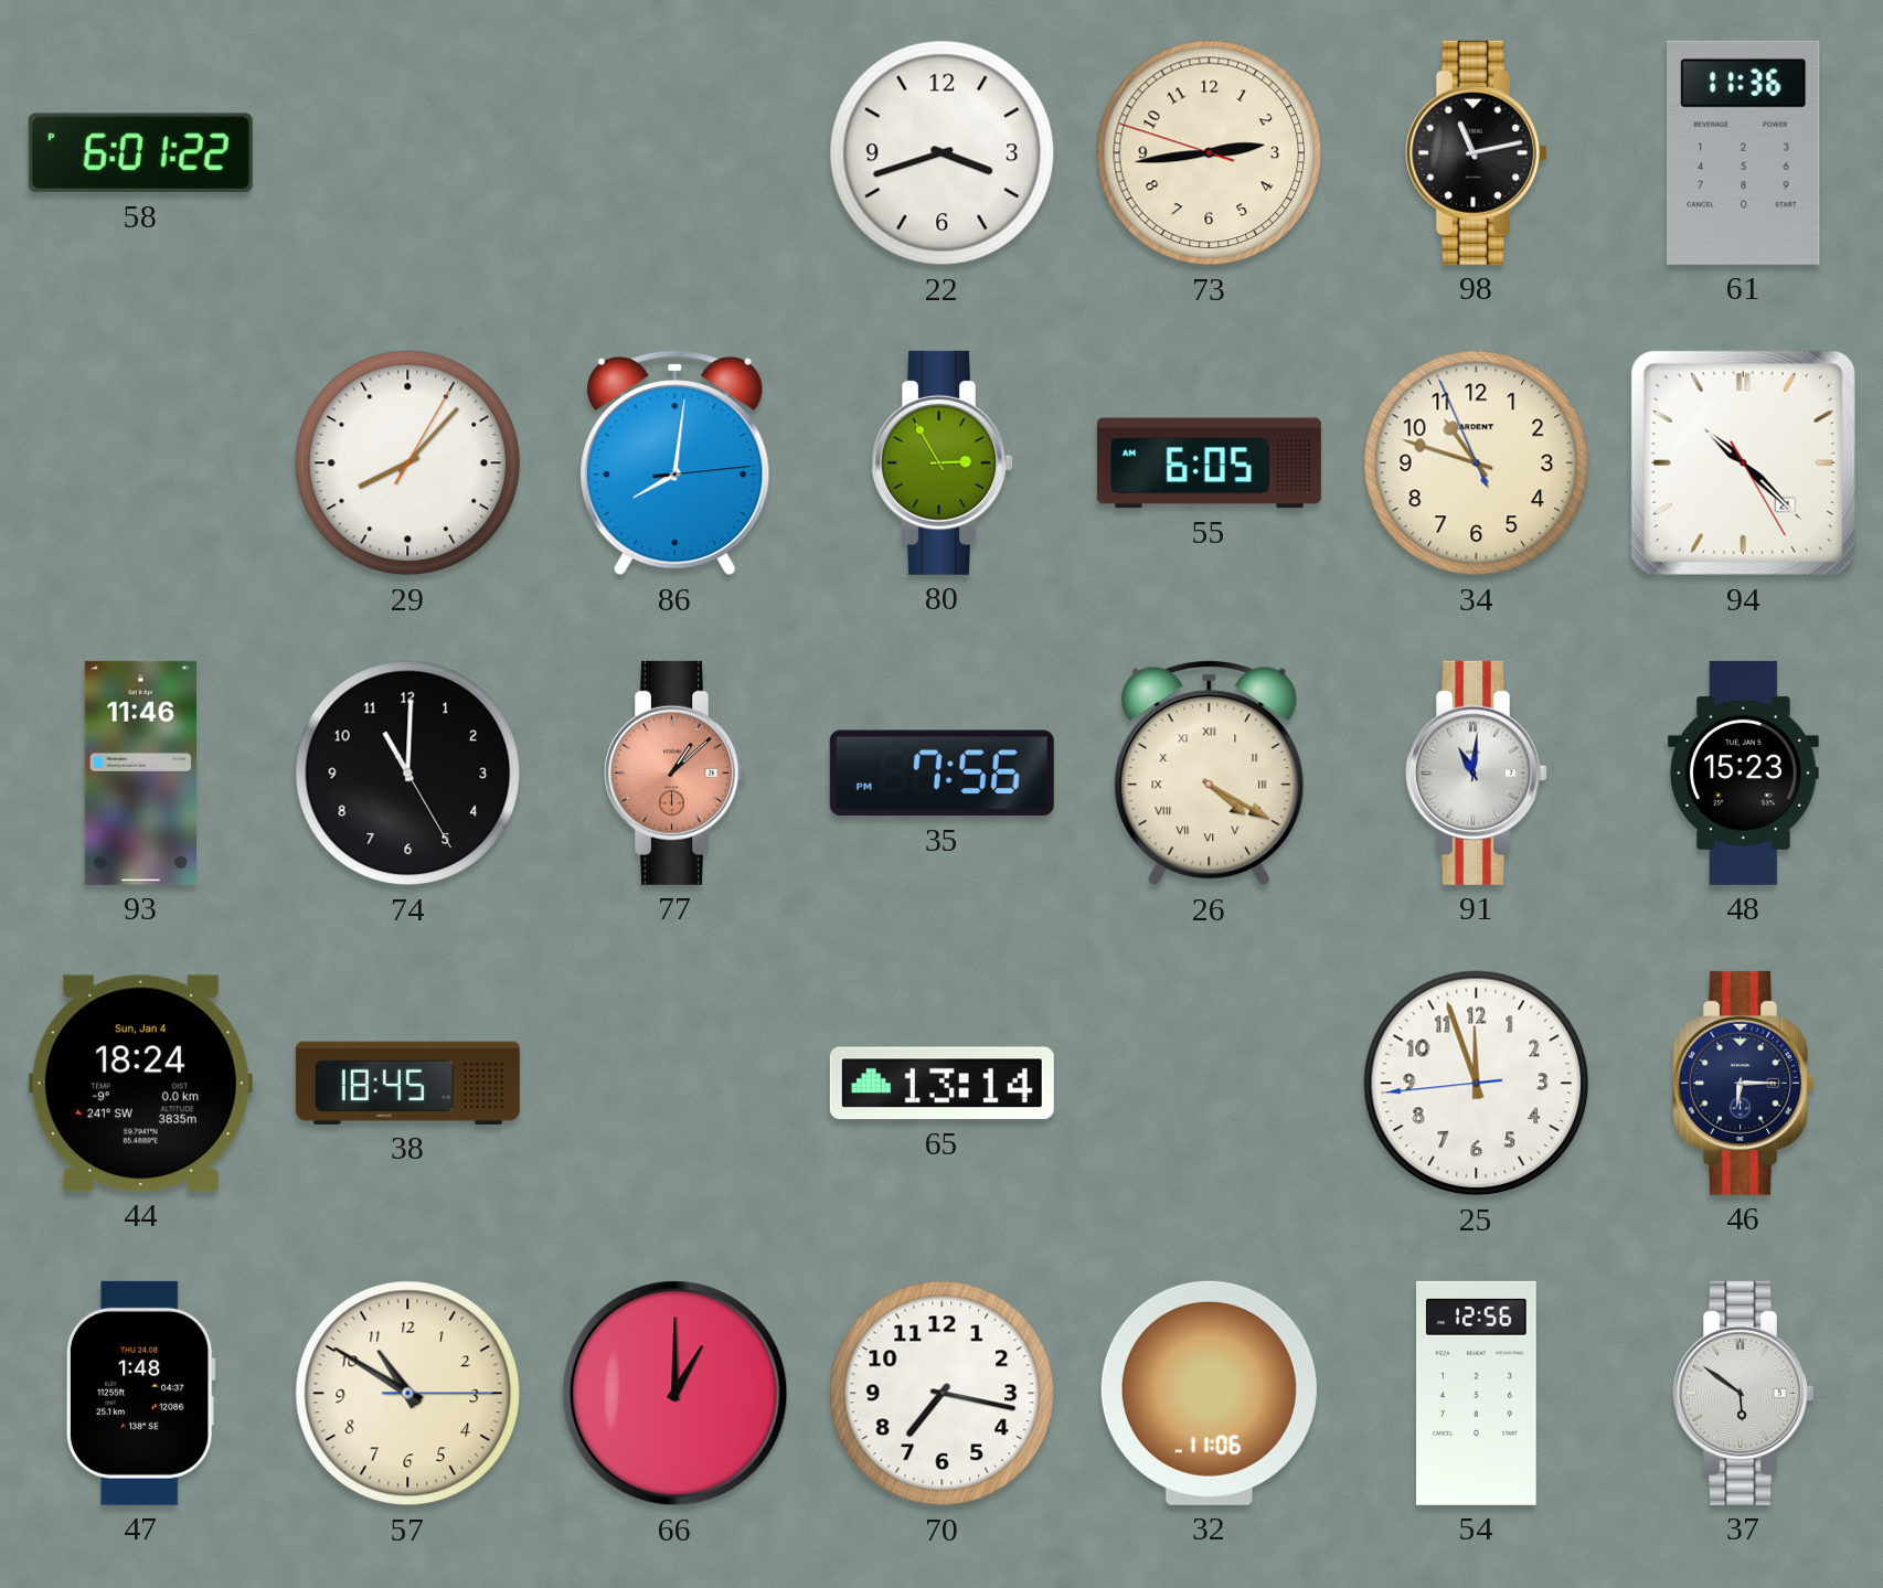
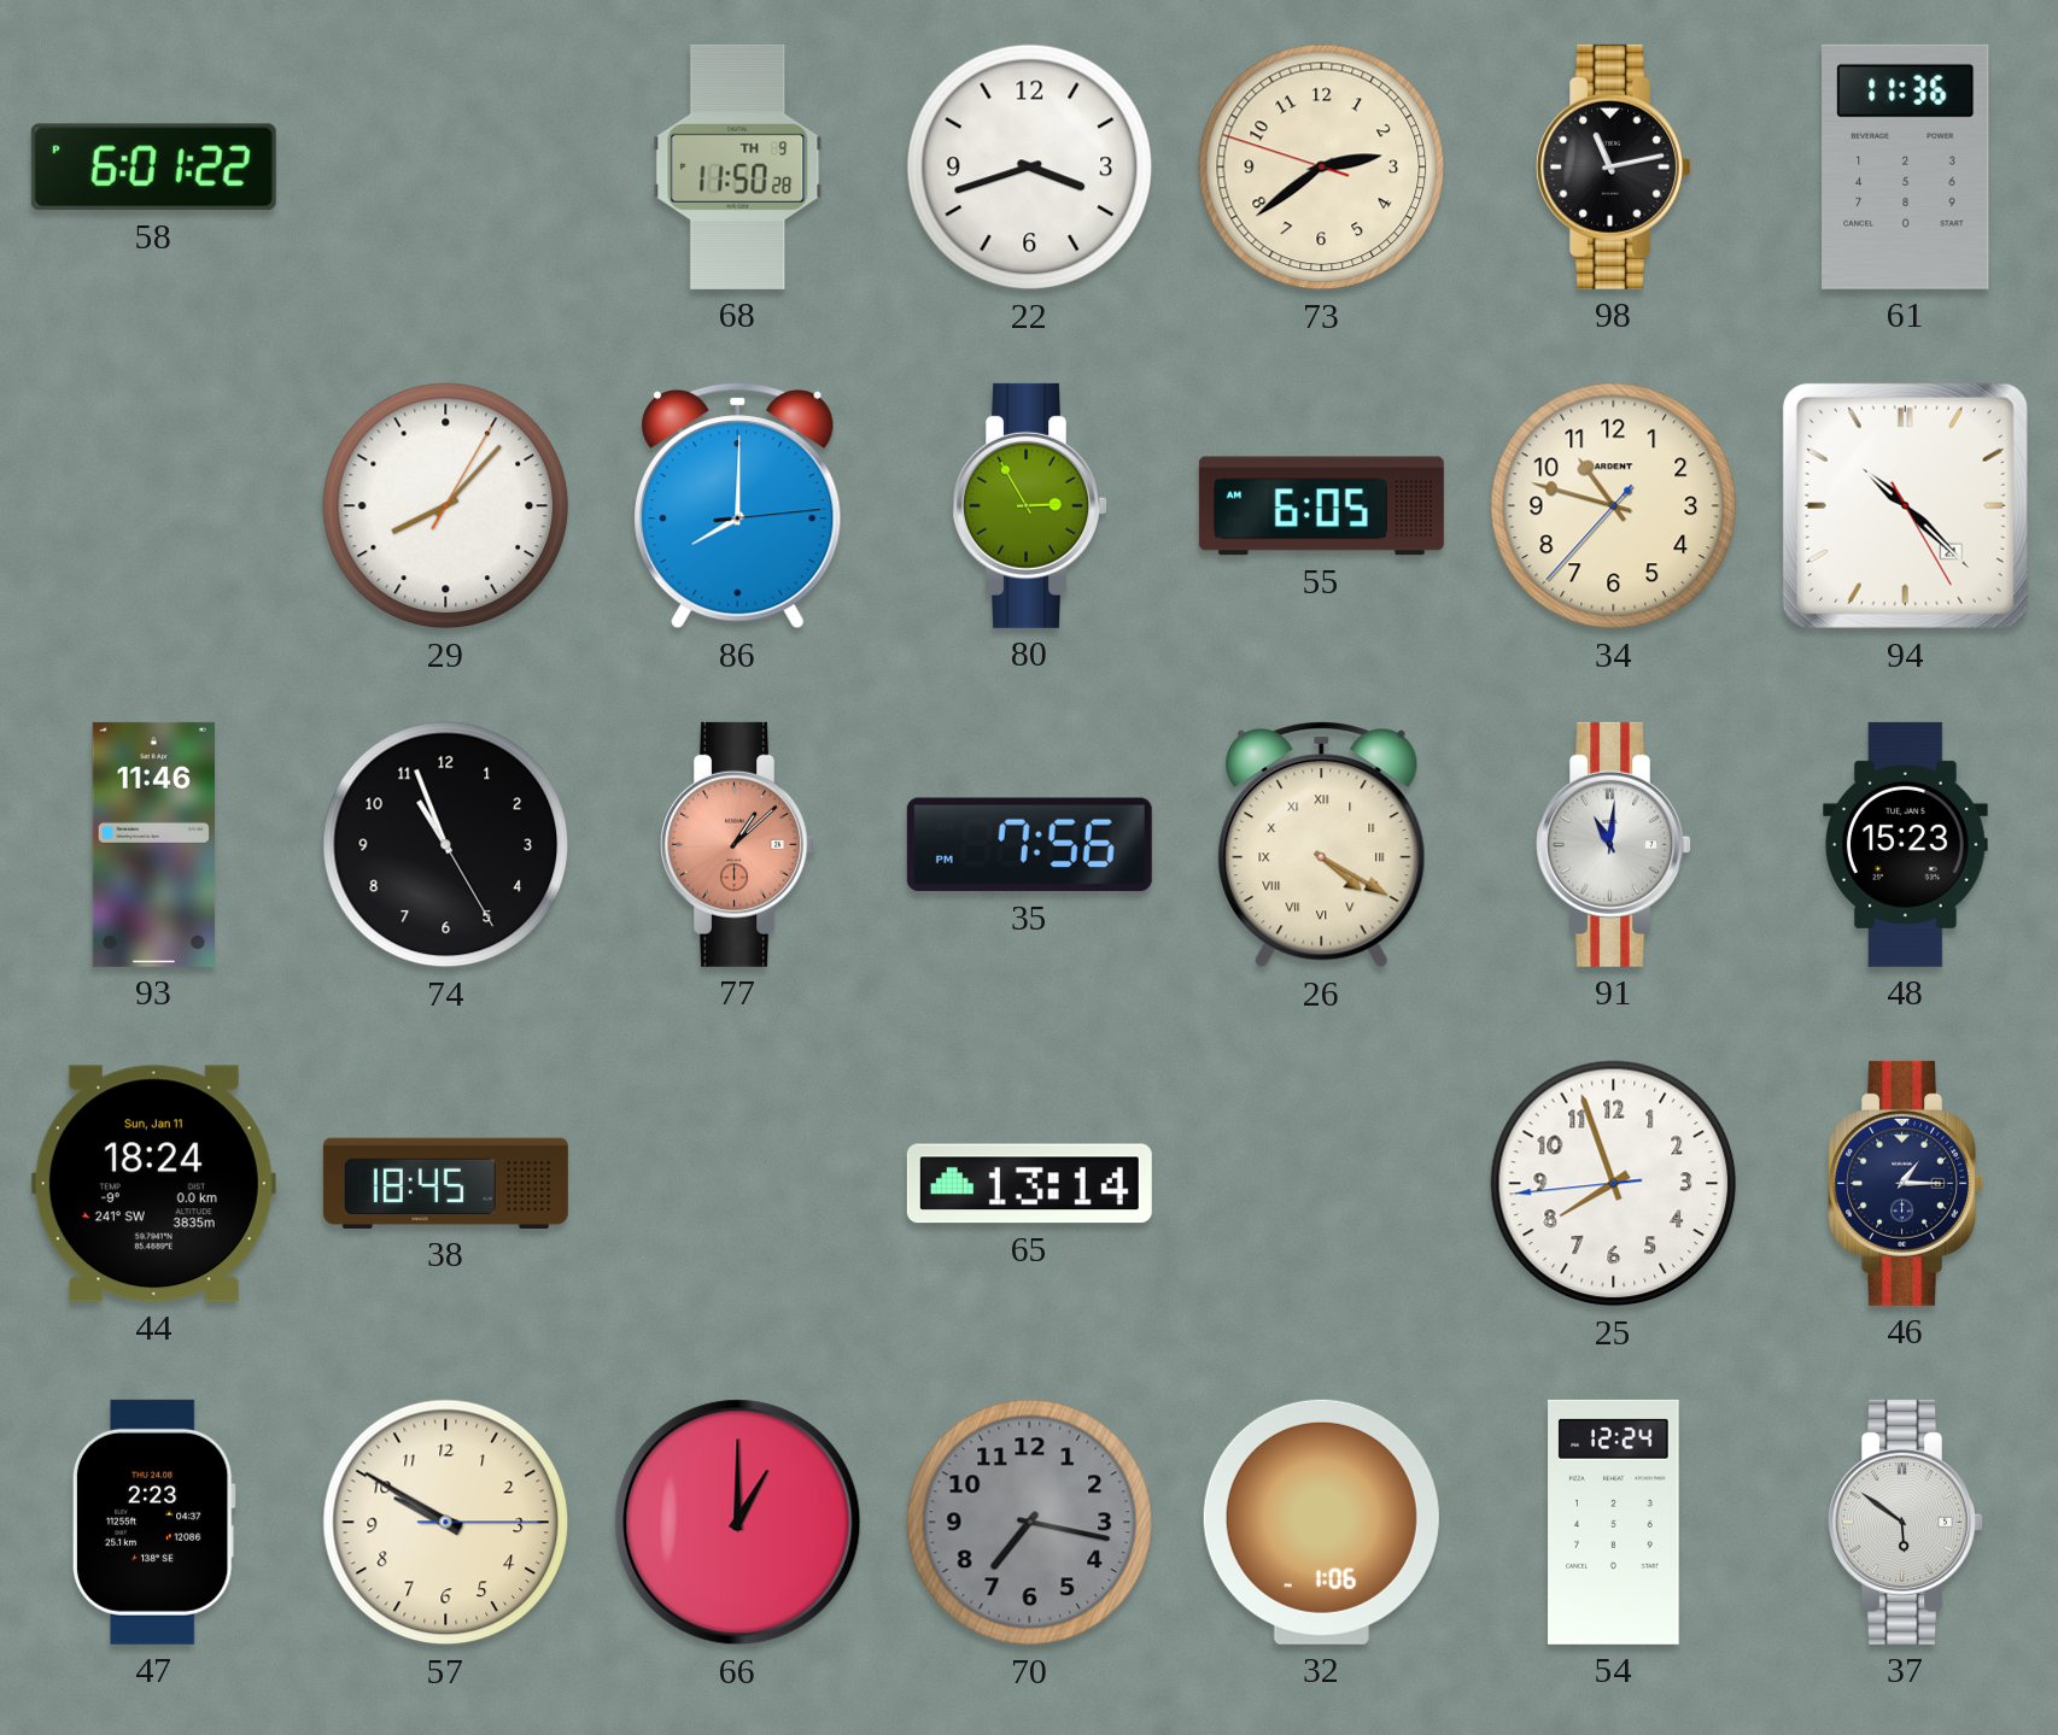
68: none -> 11:50
73: 2:43 -> 2:38
86: 8:01 -> 8:00
34: 10:47:56 -> 10:47:37
74: 11:00 -> 10:56
44 date: Sun, Jan 4 -> Sun, Jan 11
25: 11:56 -> 7:56
46: 6:15 -> 1:15
47: 1:48 -> 2:23
57: 10:50 -> 9:50
70 dial: white -> grey
32: 11:06 -> 1:06
54: 12:56 -> 12:24
